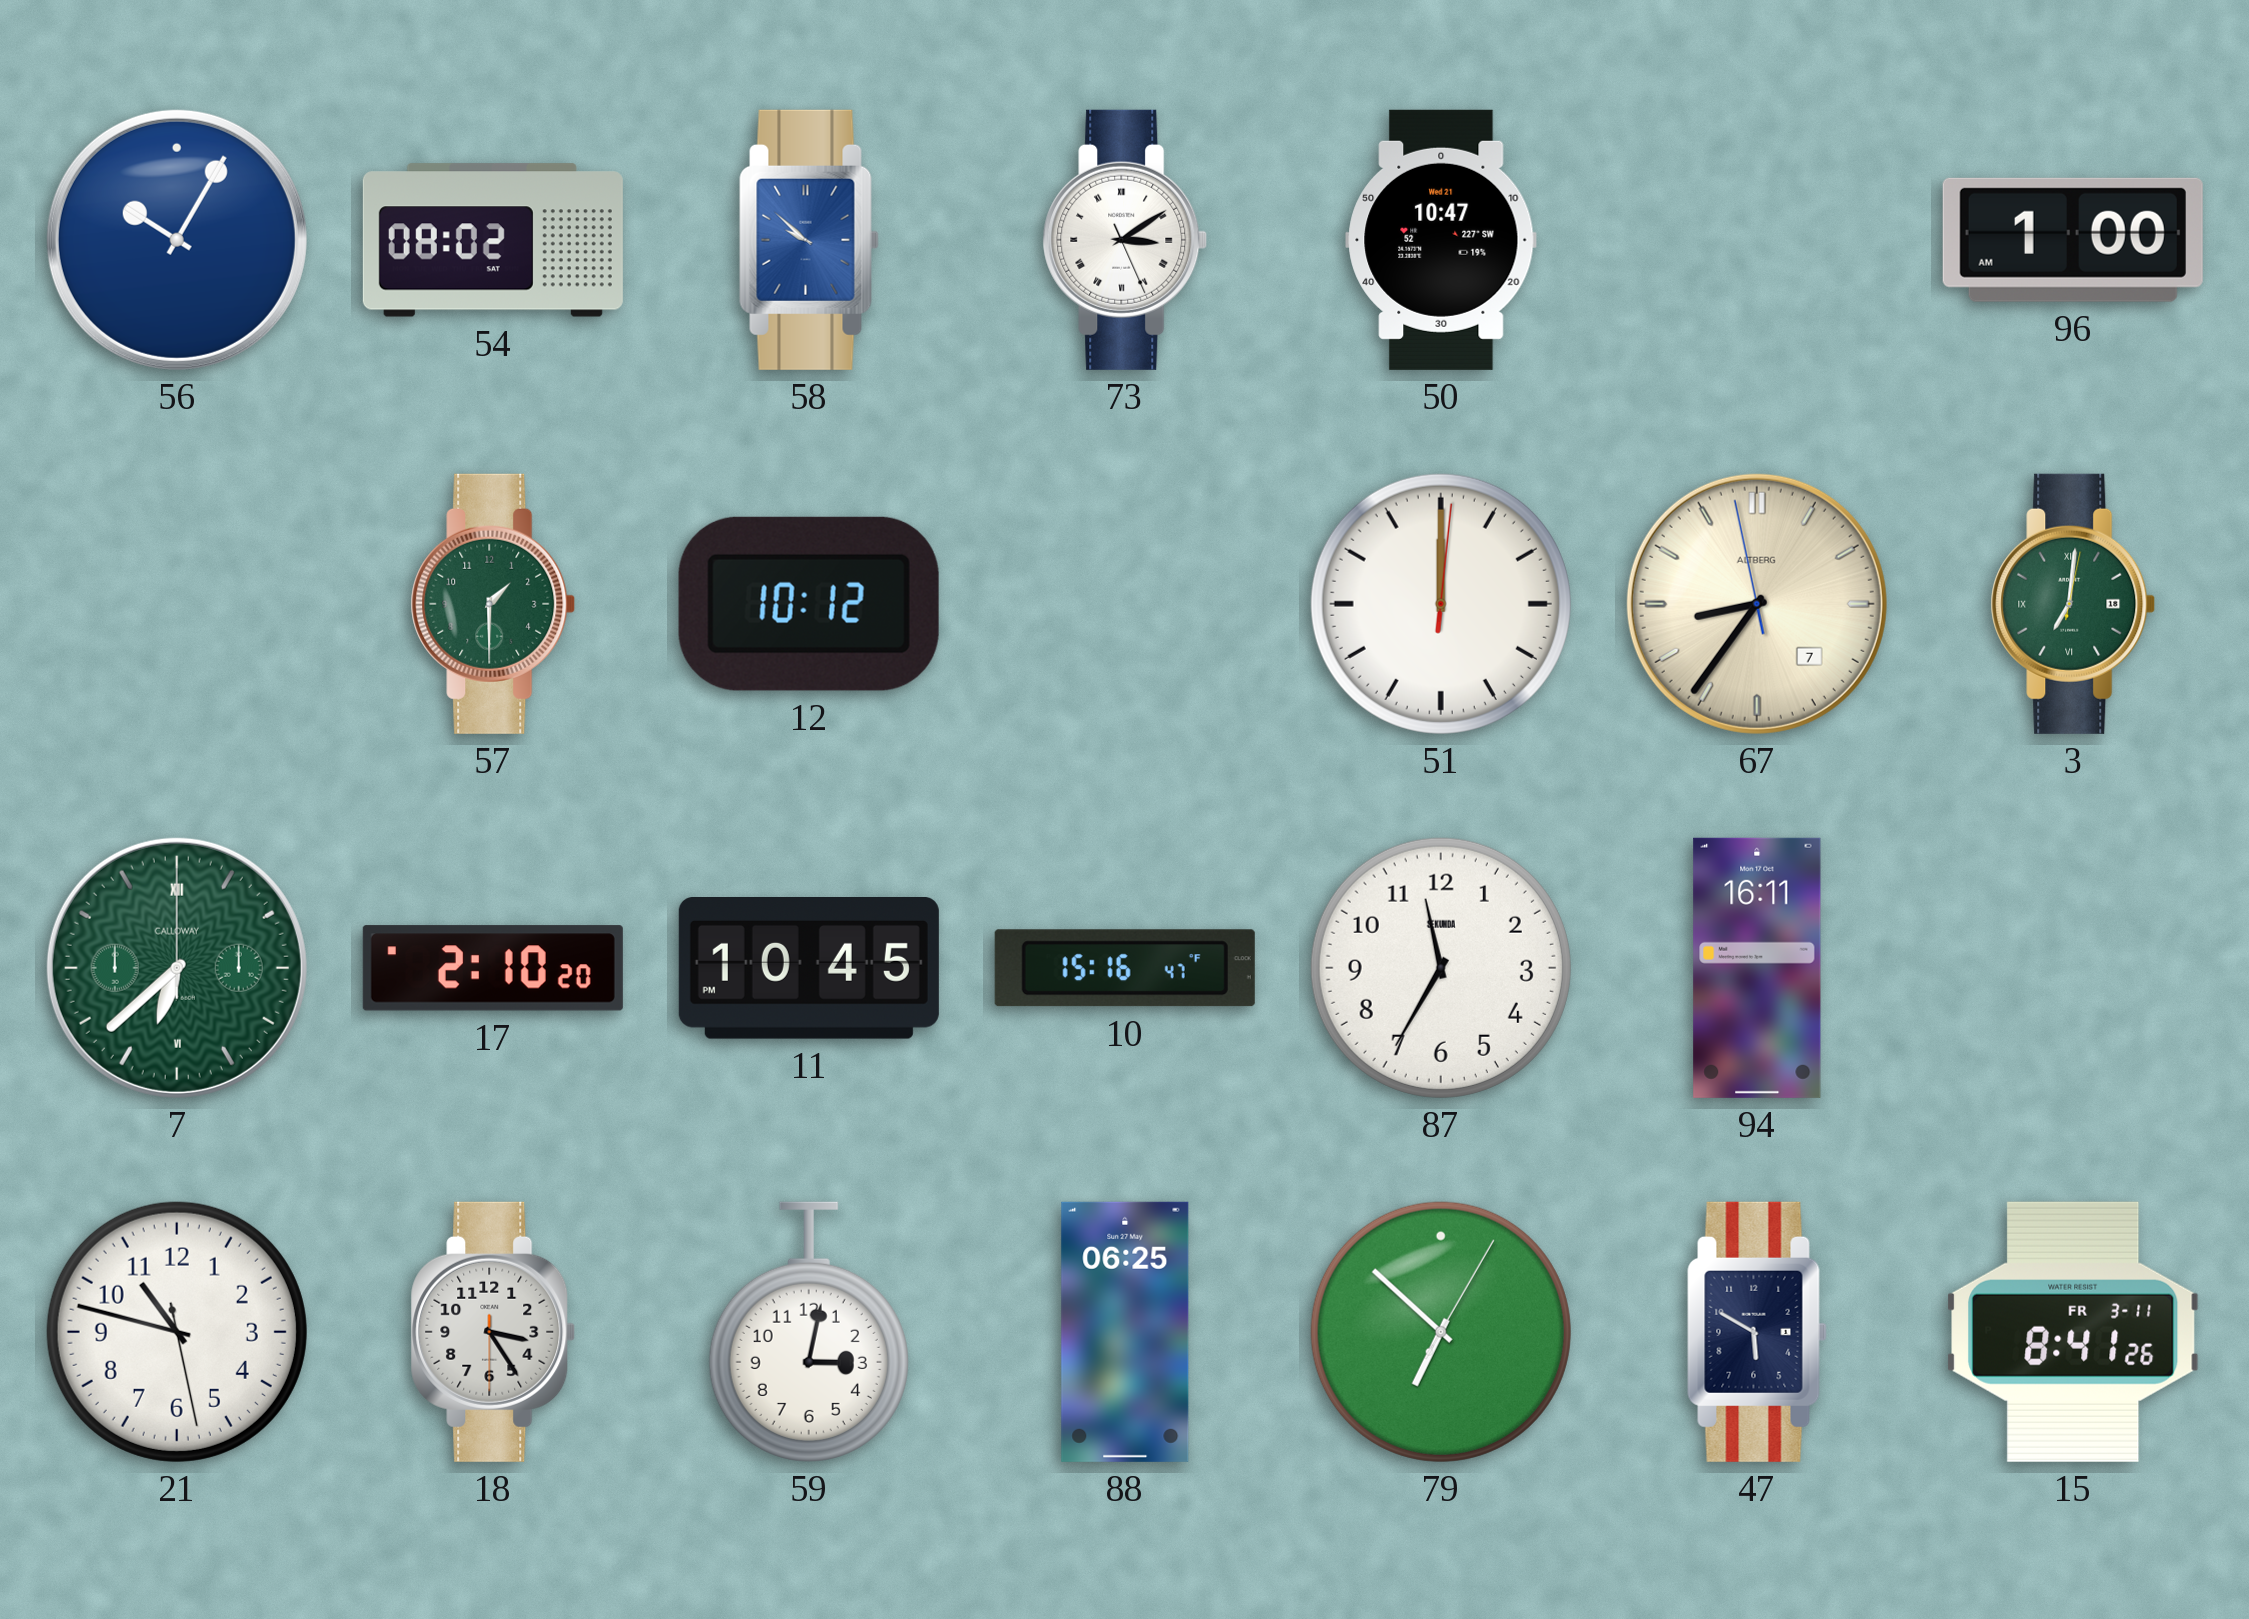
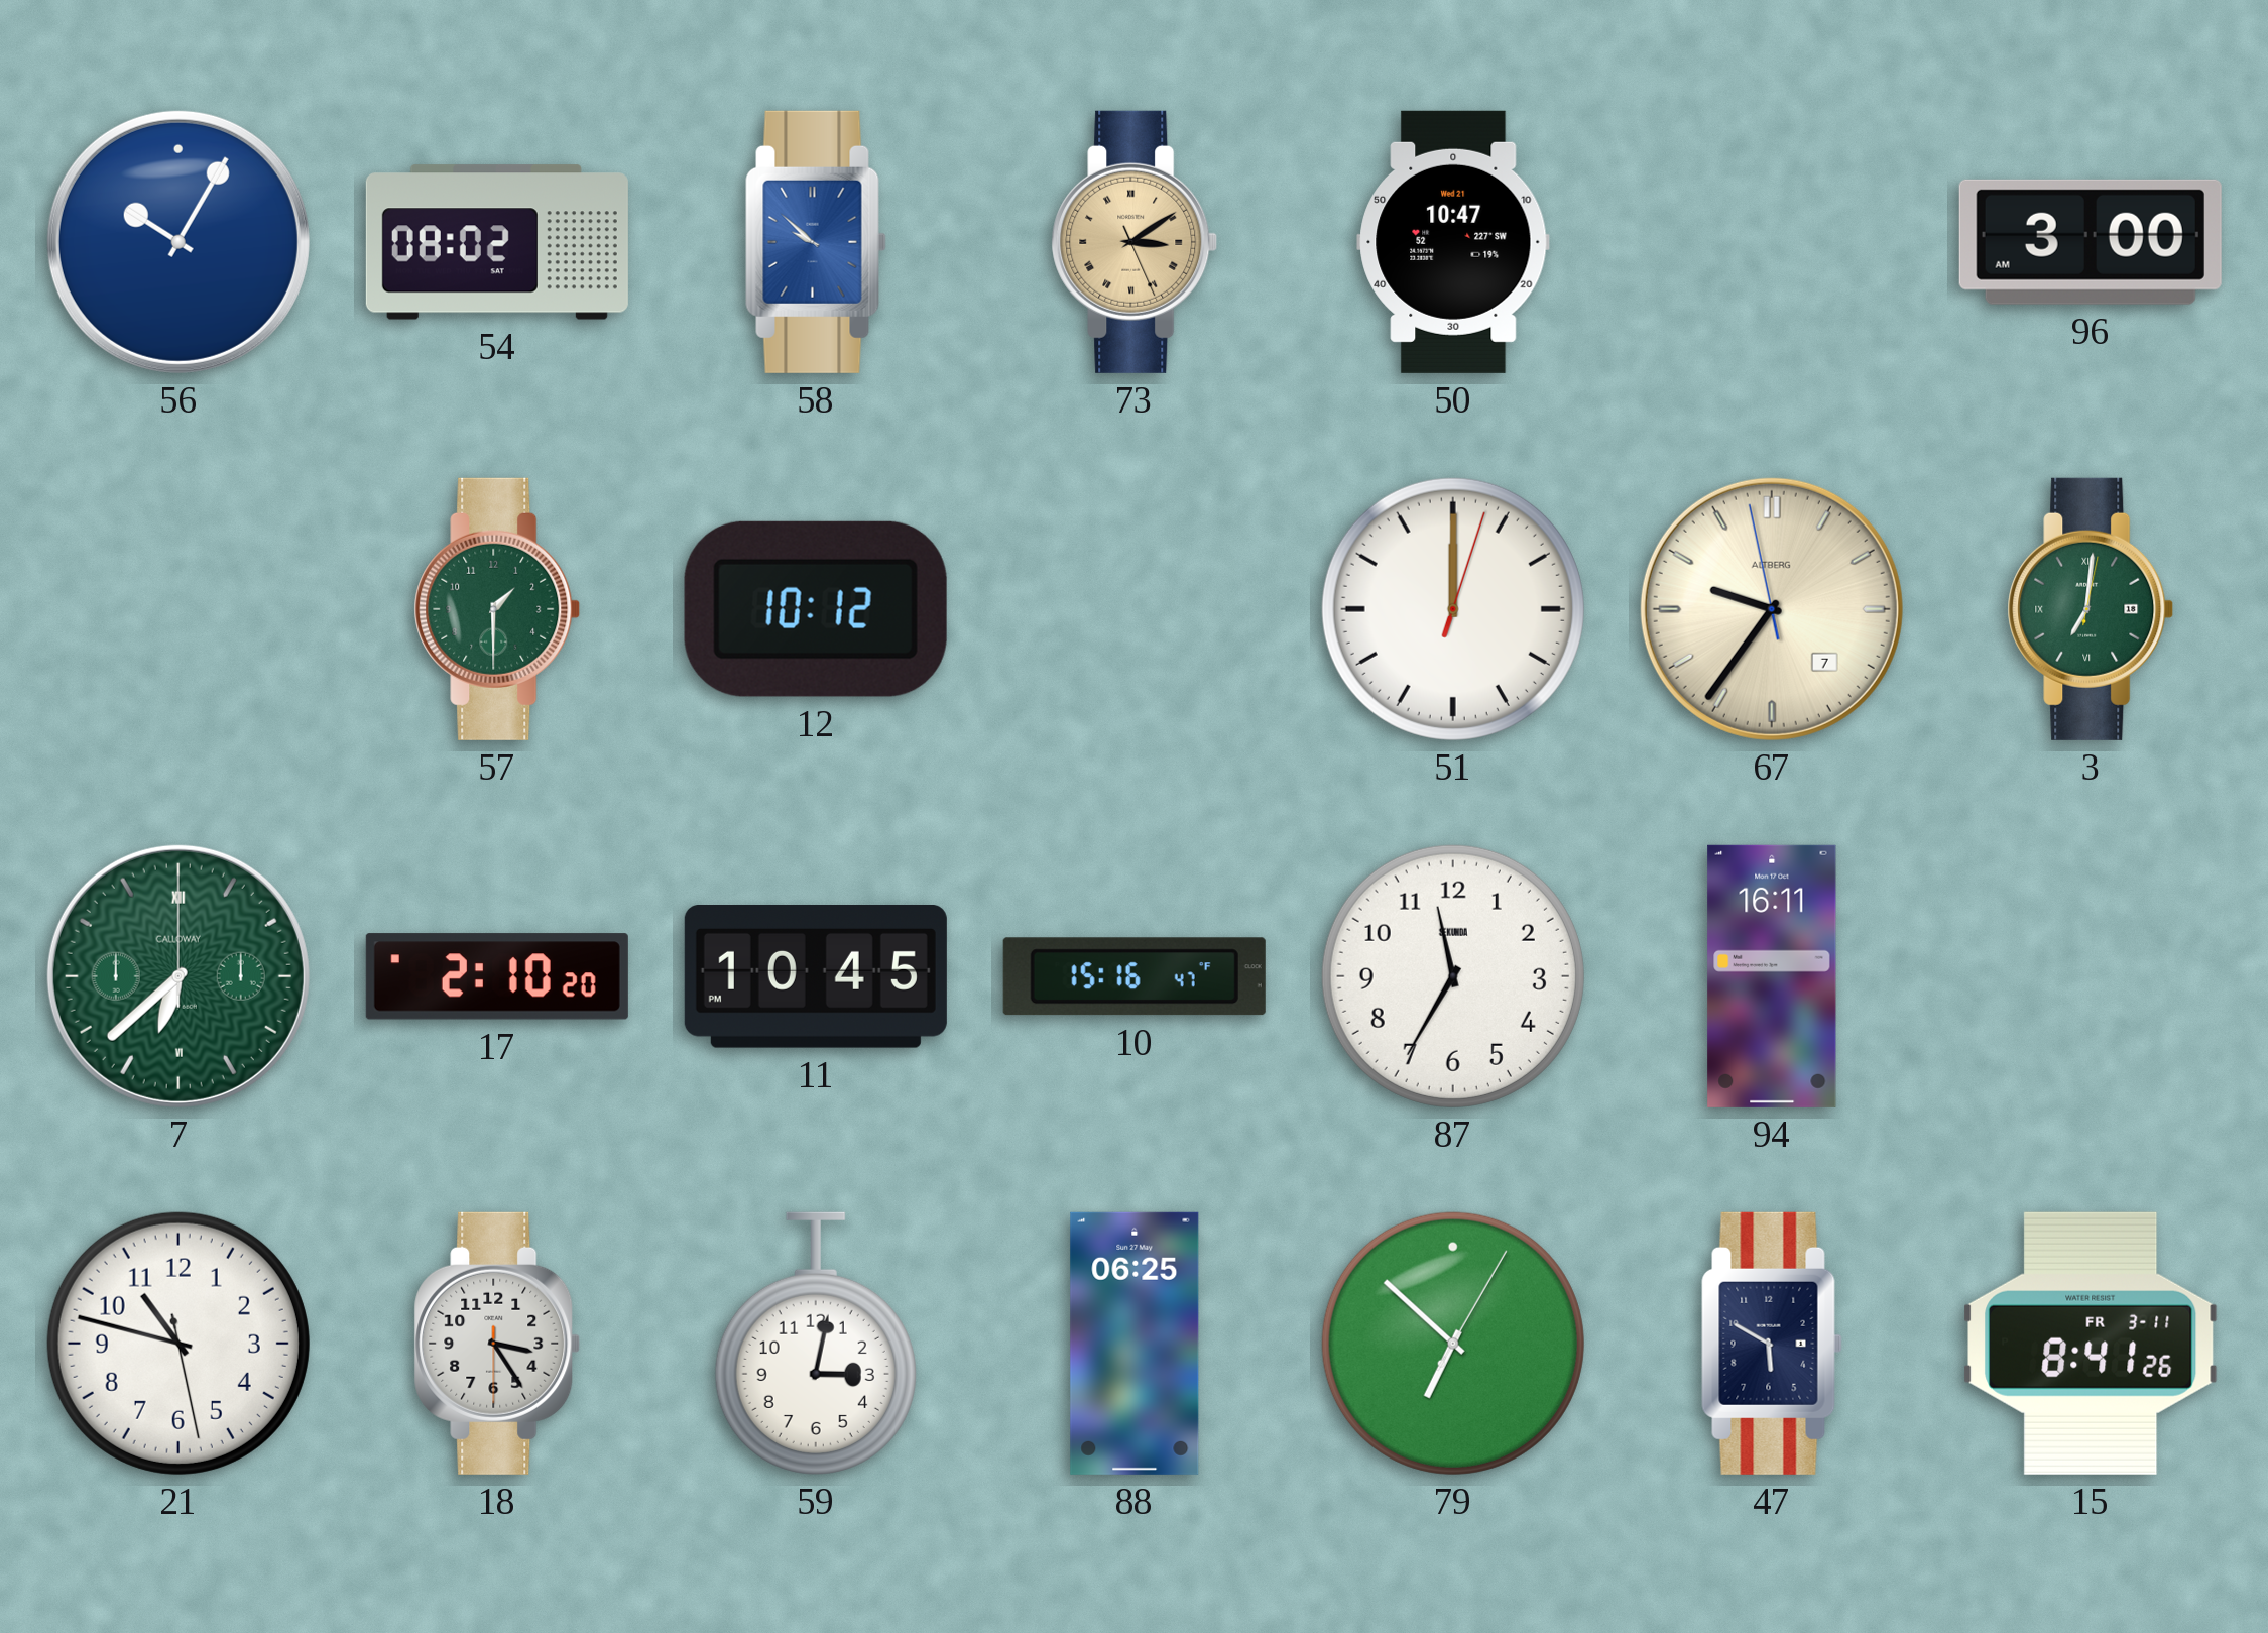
73 dial: white -> champagne
96: 1:00 -> 3:00
51: 12:00:01 -> 12:00:03
67: 8:35 -> 9:35
